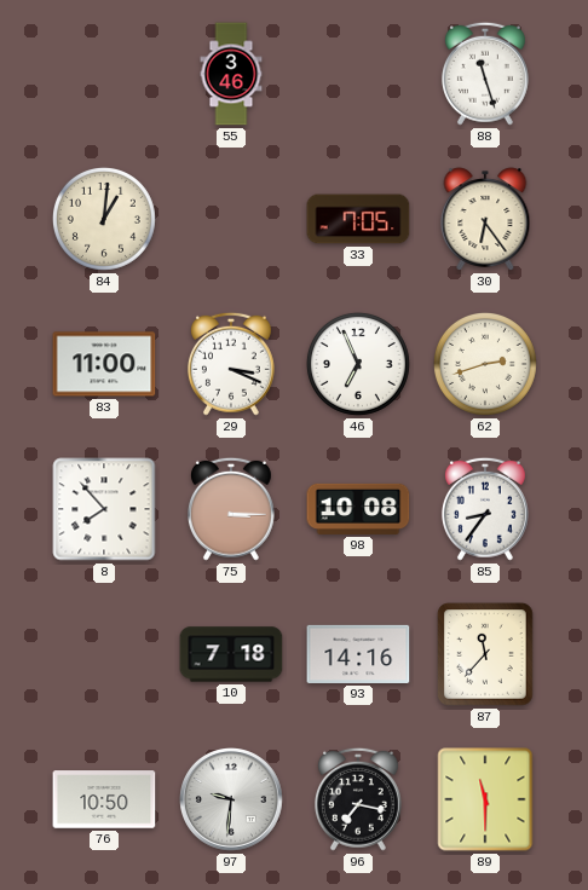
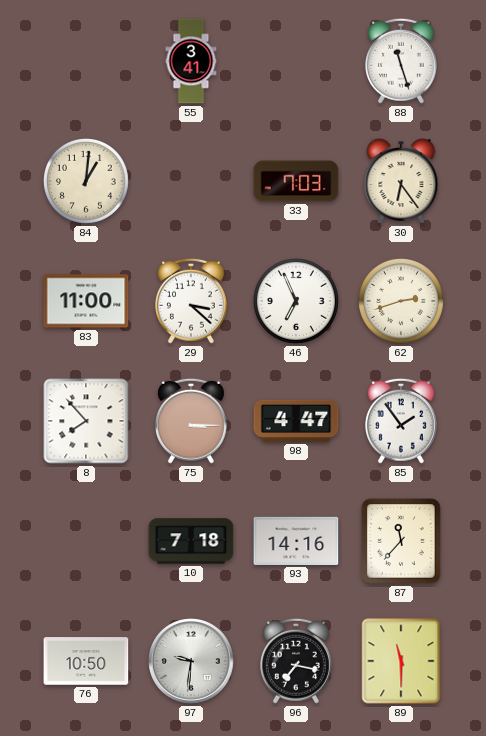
55: 3:46 -> 3:41
33: 7:05 -> 7:03
29: 3:19 -> 3:22
98: 10:08 -> 4:47
85: 8:36 -> 1:54
